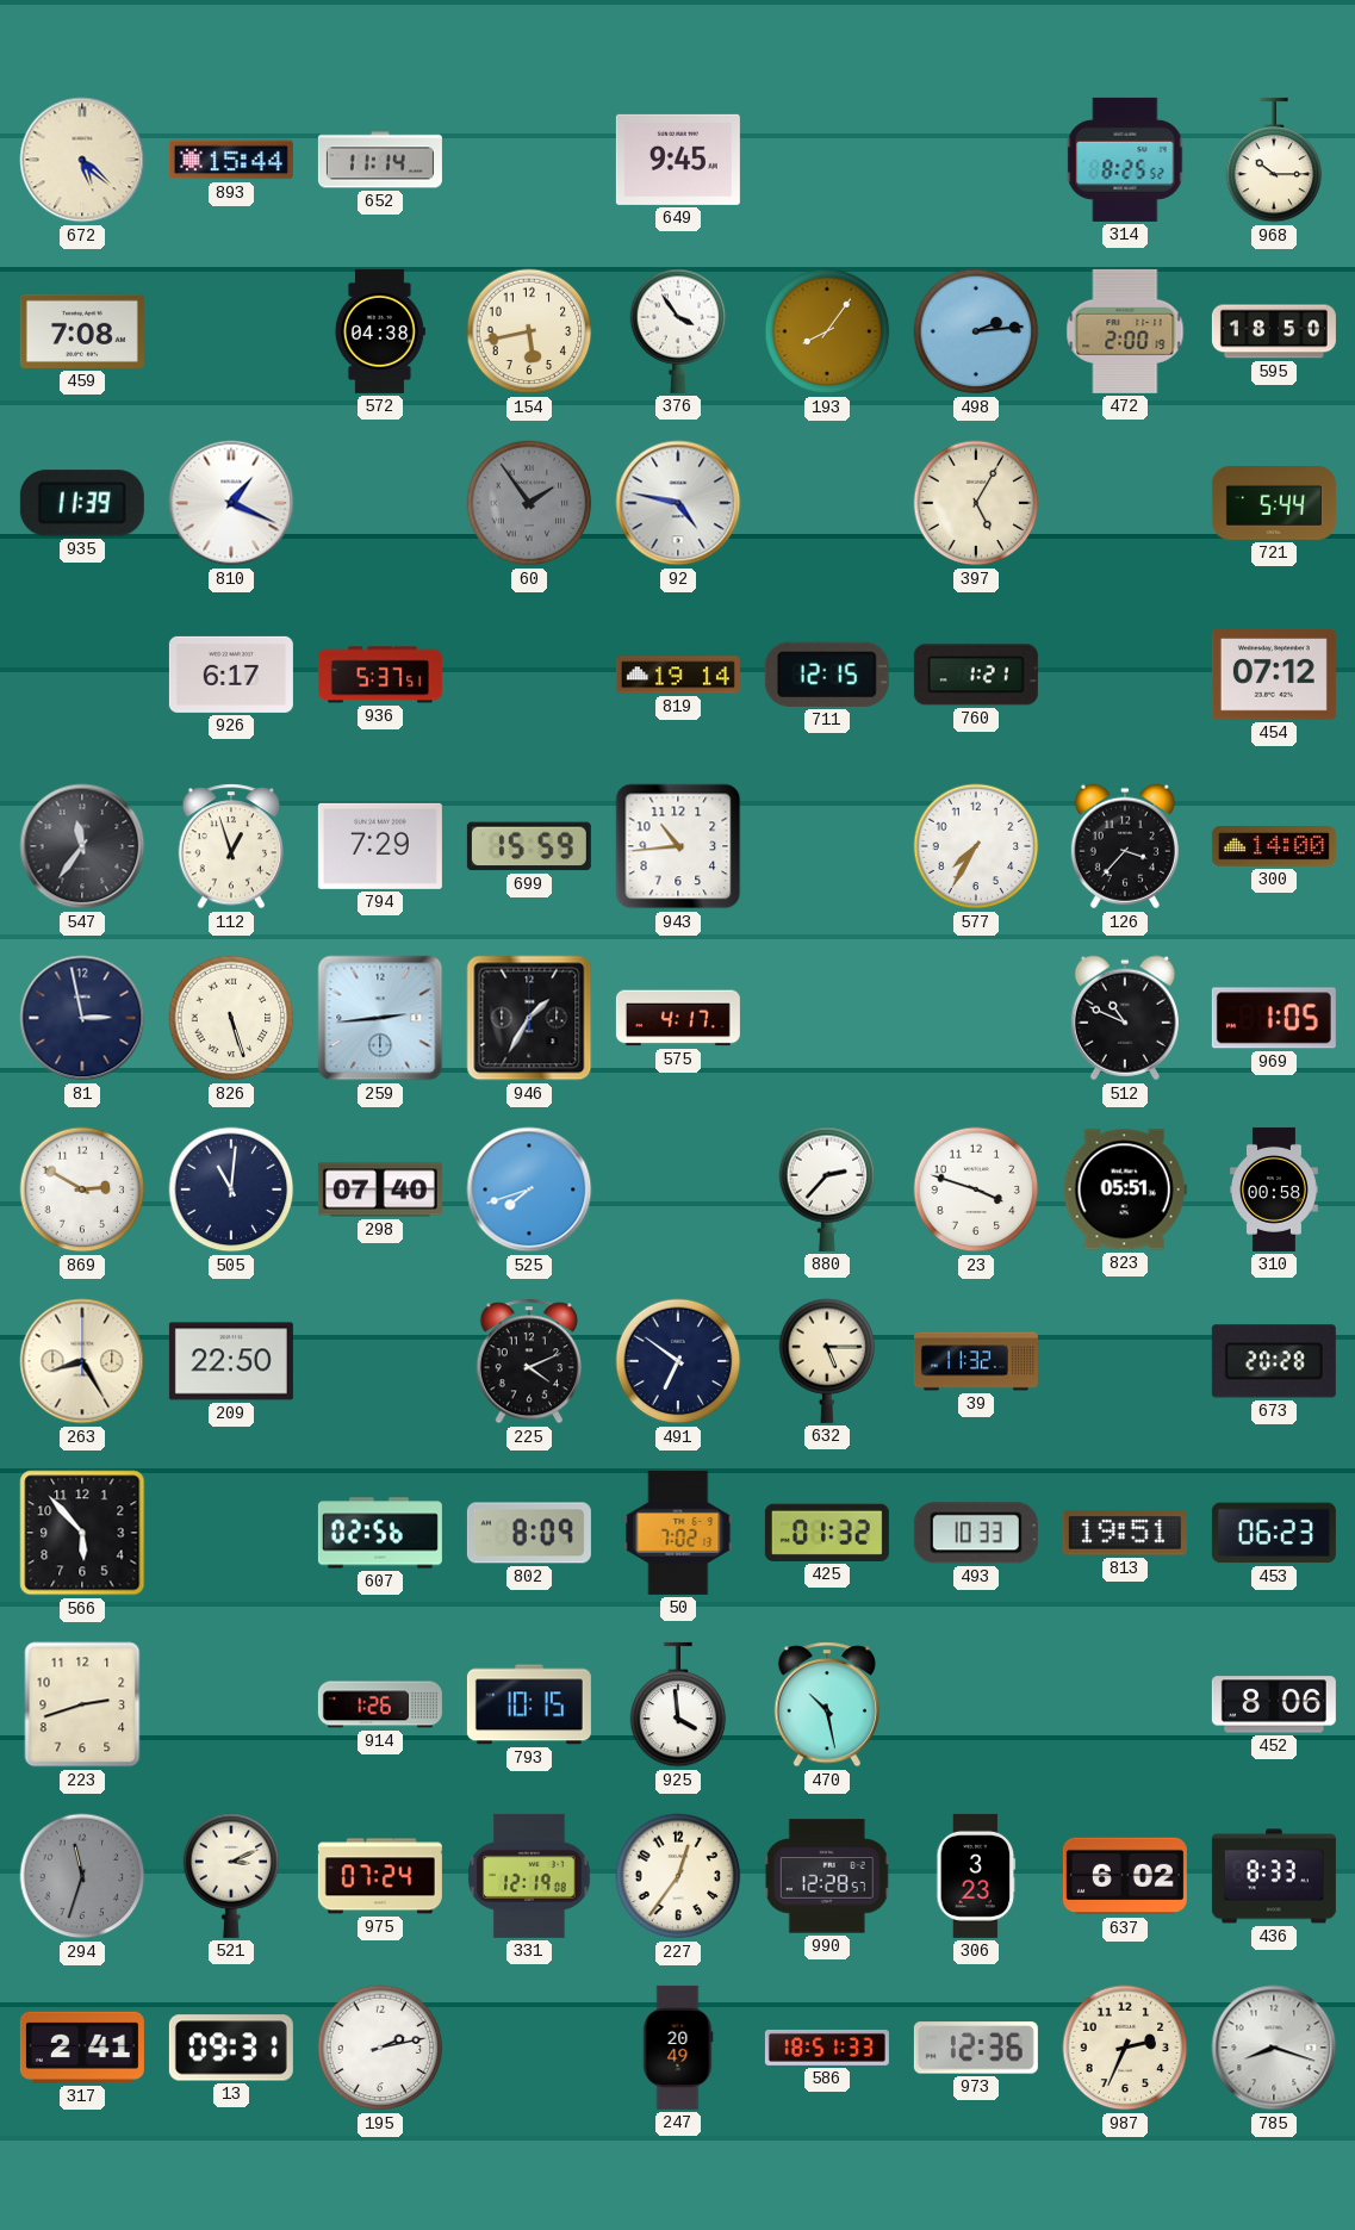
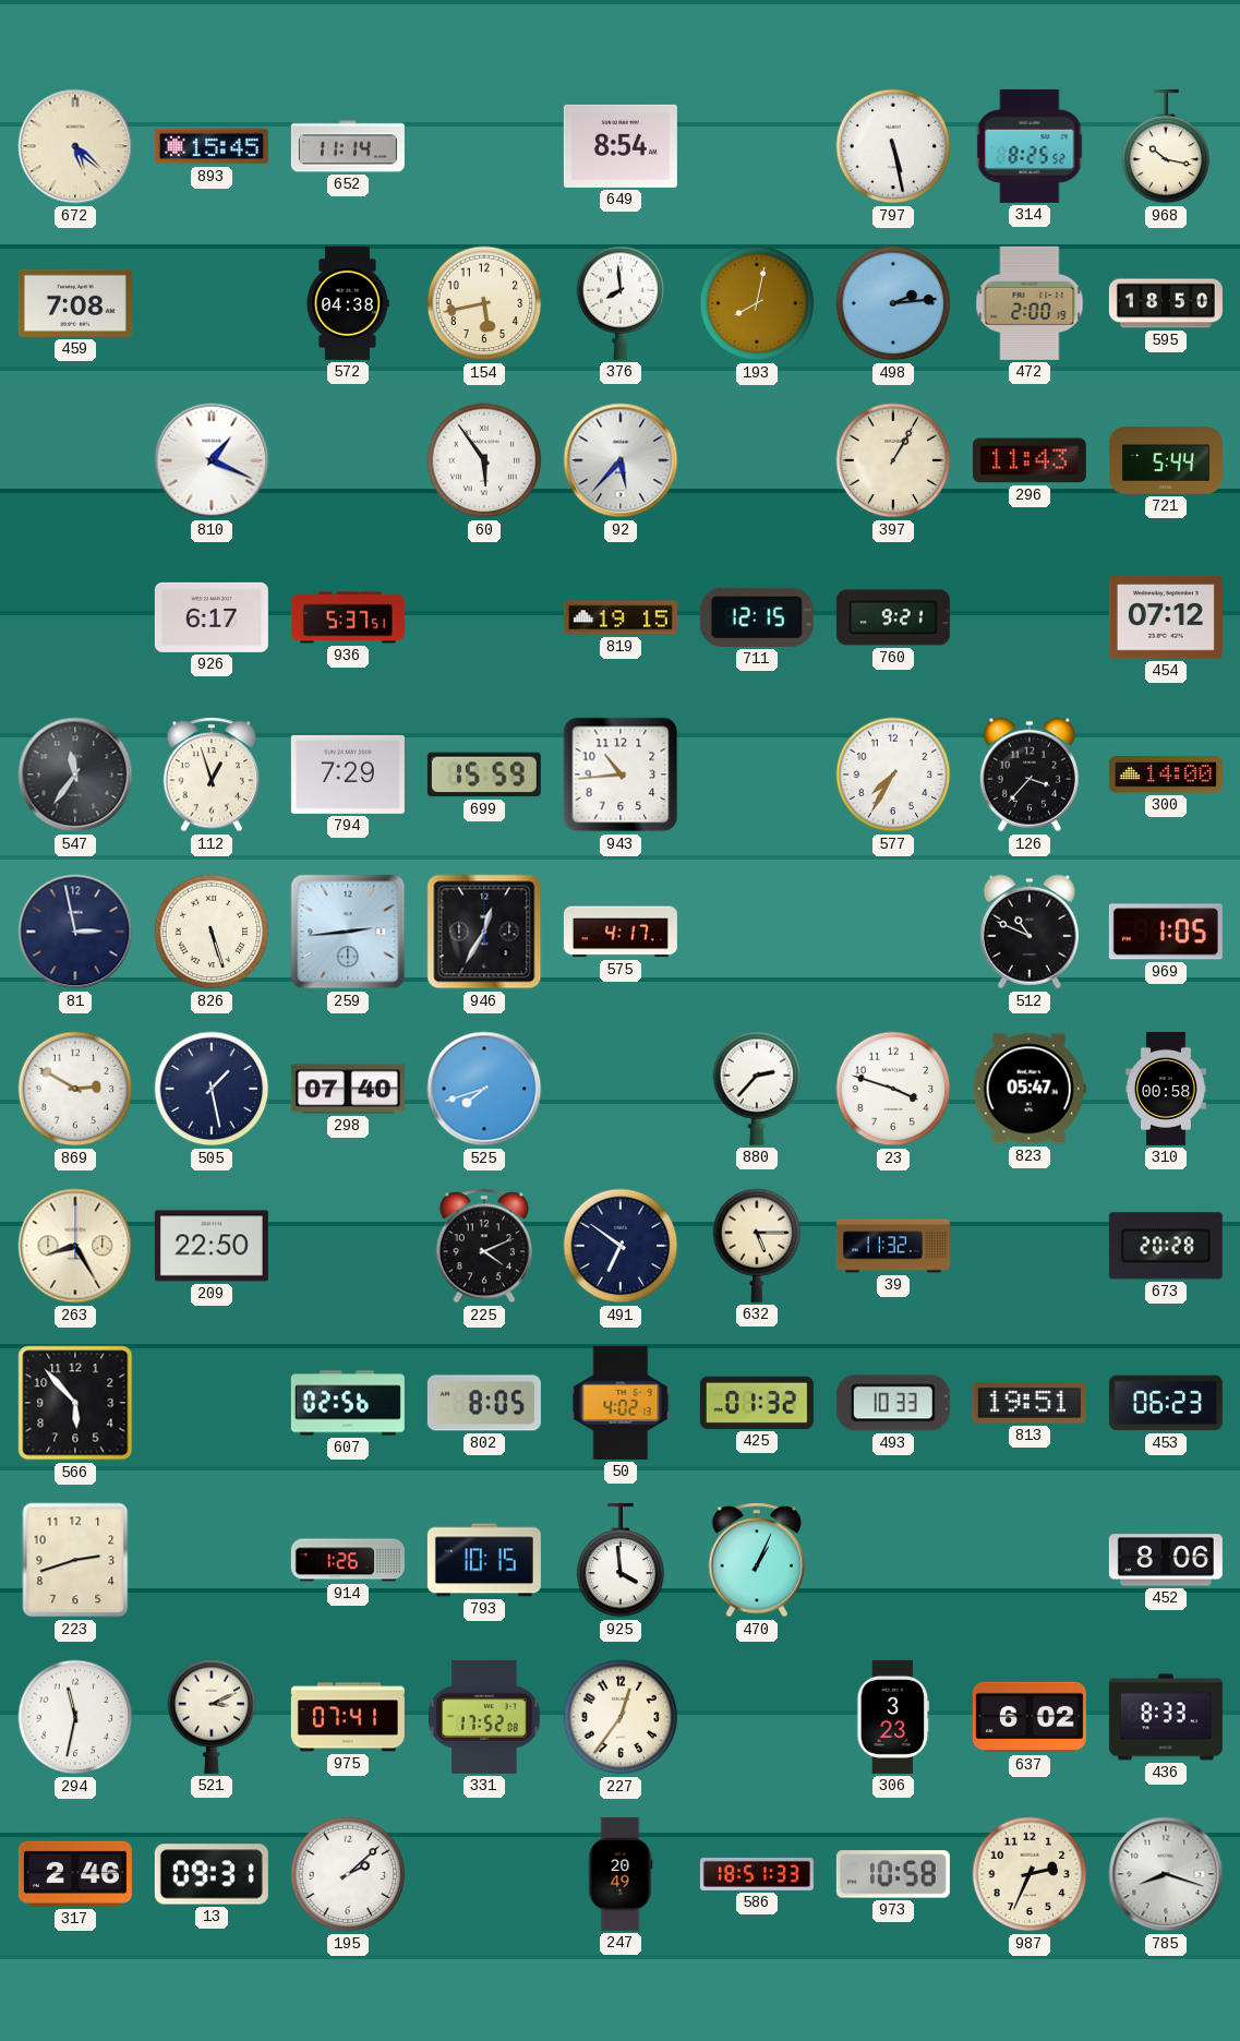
893: 15:44 -> 15:45
649: 9:45 -> 8:54
797: none -> 5:28
968: 10:15 -> 10:17
376: 3:54 -> 7:59
193: 8:06 -> 8:02
935: 11:39 -> none
60: 1:54 -> 5:54
60 dial: grey -> white
92: 4:47 -> 5:37
397: 5:05 -> 1:05
296: none -> 11:43
819: 19:14 -> 19:15
760: 1:21 -> 9:21
946: 1:35 -> 12:35
505: 11:01 -> 1:28
823: 05:51 -> 05:47
802: 8:09 -> 8:05
50: 7:02 -> 4:02
470: 10:28 -> 1:04
294: 11:33 -> 11:32
294 dial: grey -> white
975: 07:24 -> 07:41
331: 12:19 -> 17:52
990: 12:28 -> none
317: 2:41 -> 2:46
195: 2:13 -> 2:08
973: 12:36 -> 10:58
